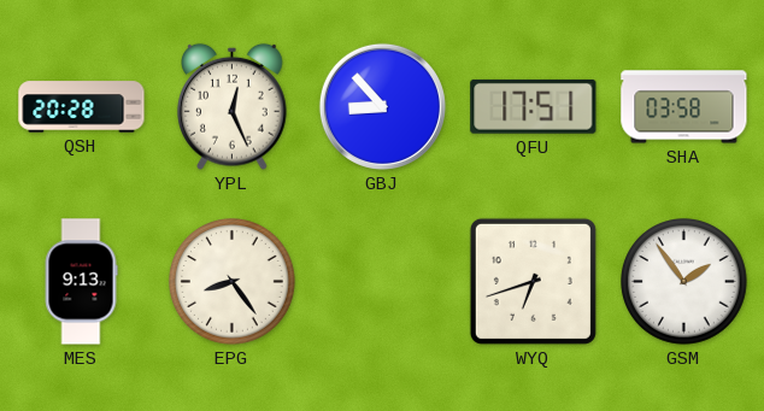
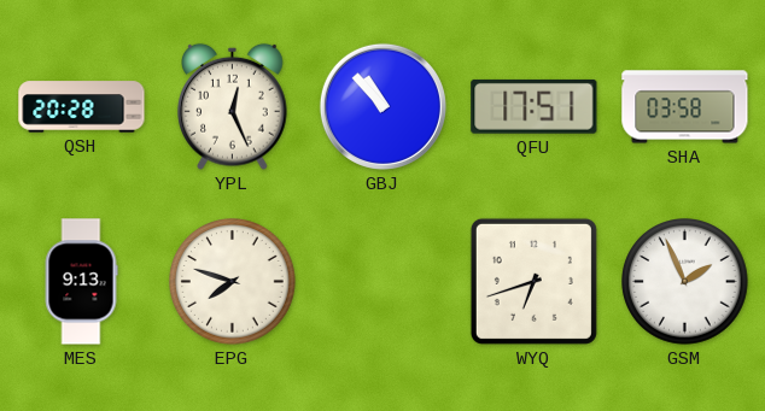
GBJ: 8:53 -> 10:53
EPG: 8:24 -> 7:48
GSM: 1:54 -> 1:56
